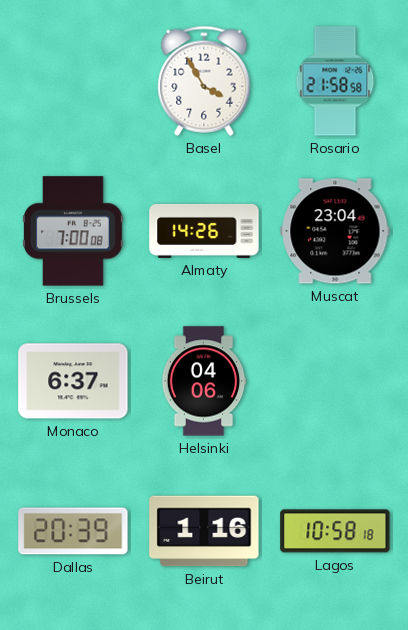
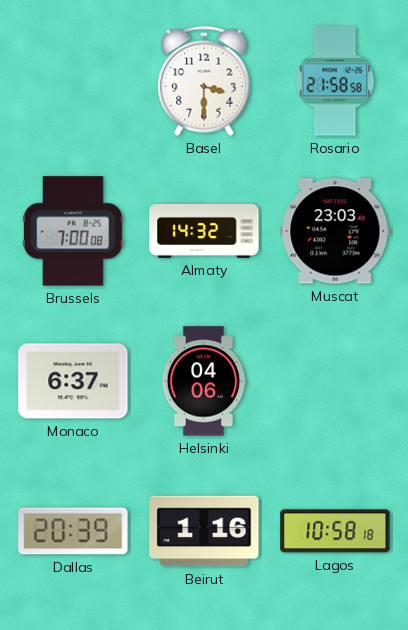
Basel: 3:55 -> 3:30
Almaty: 14:26 -> 14:32
Muscat: 23:04 -> 23:03
